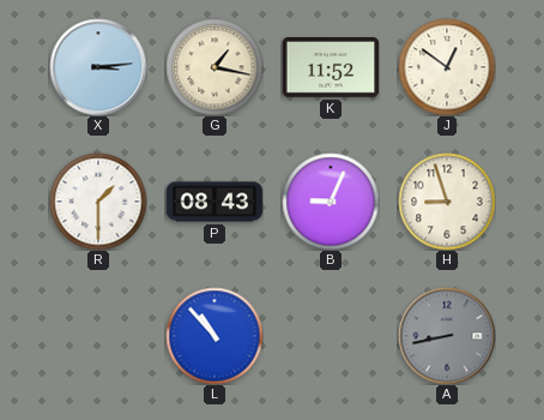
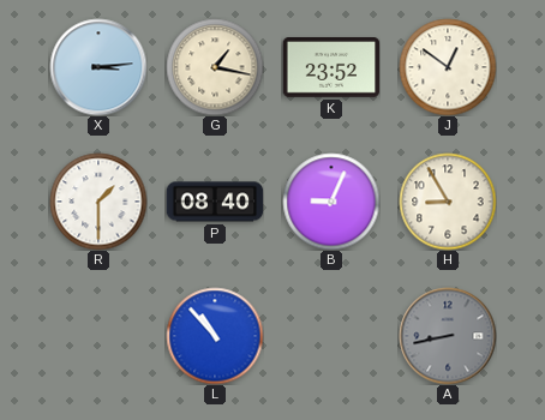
K: 11:52 -> 23:52
P: 08:43 -> 08:40
H: 8:57 -> 8:55
